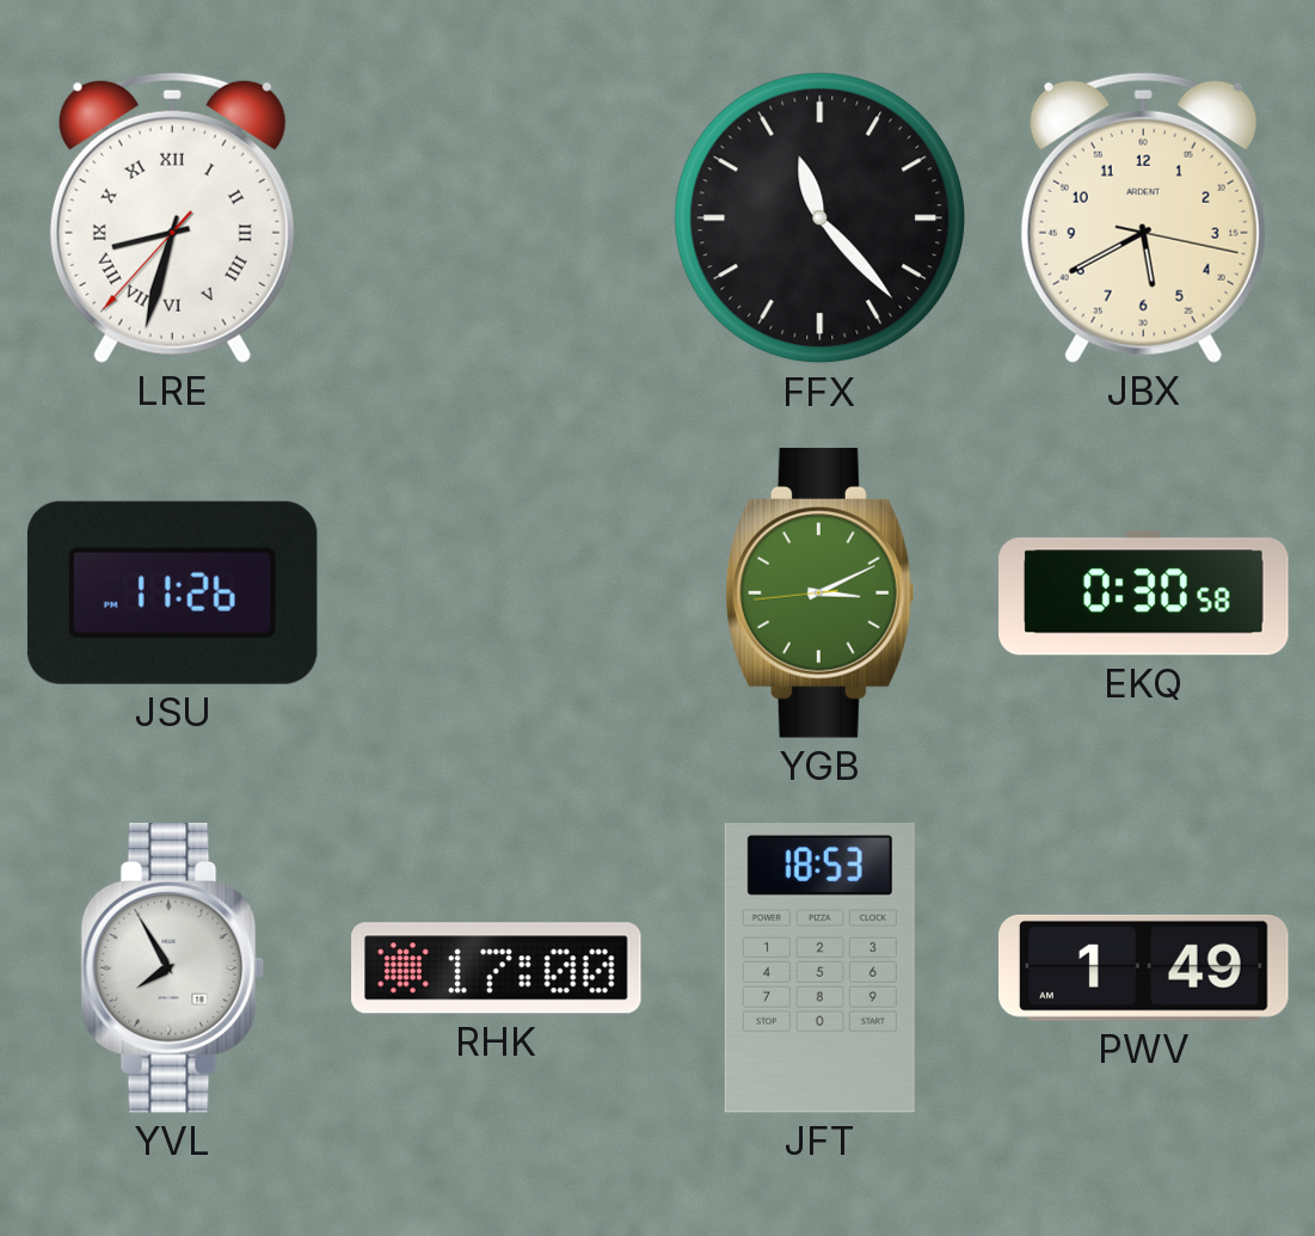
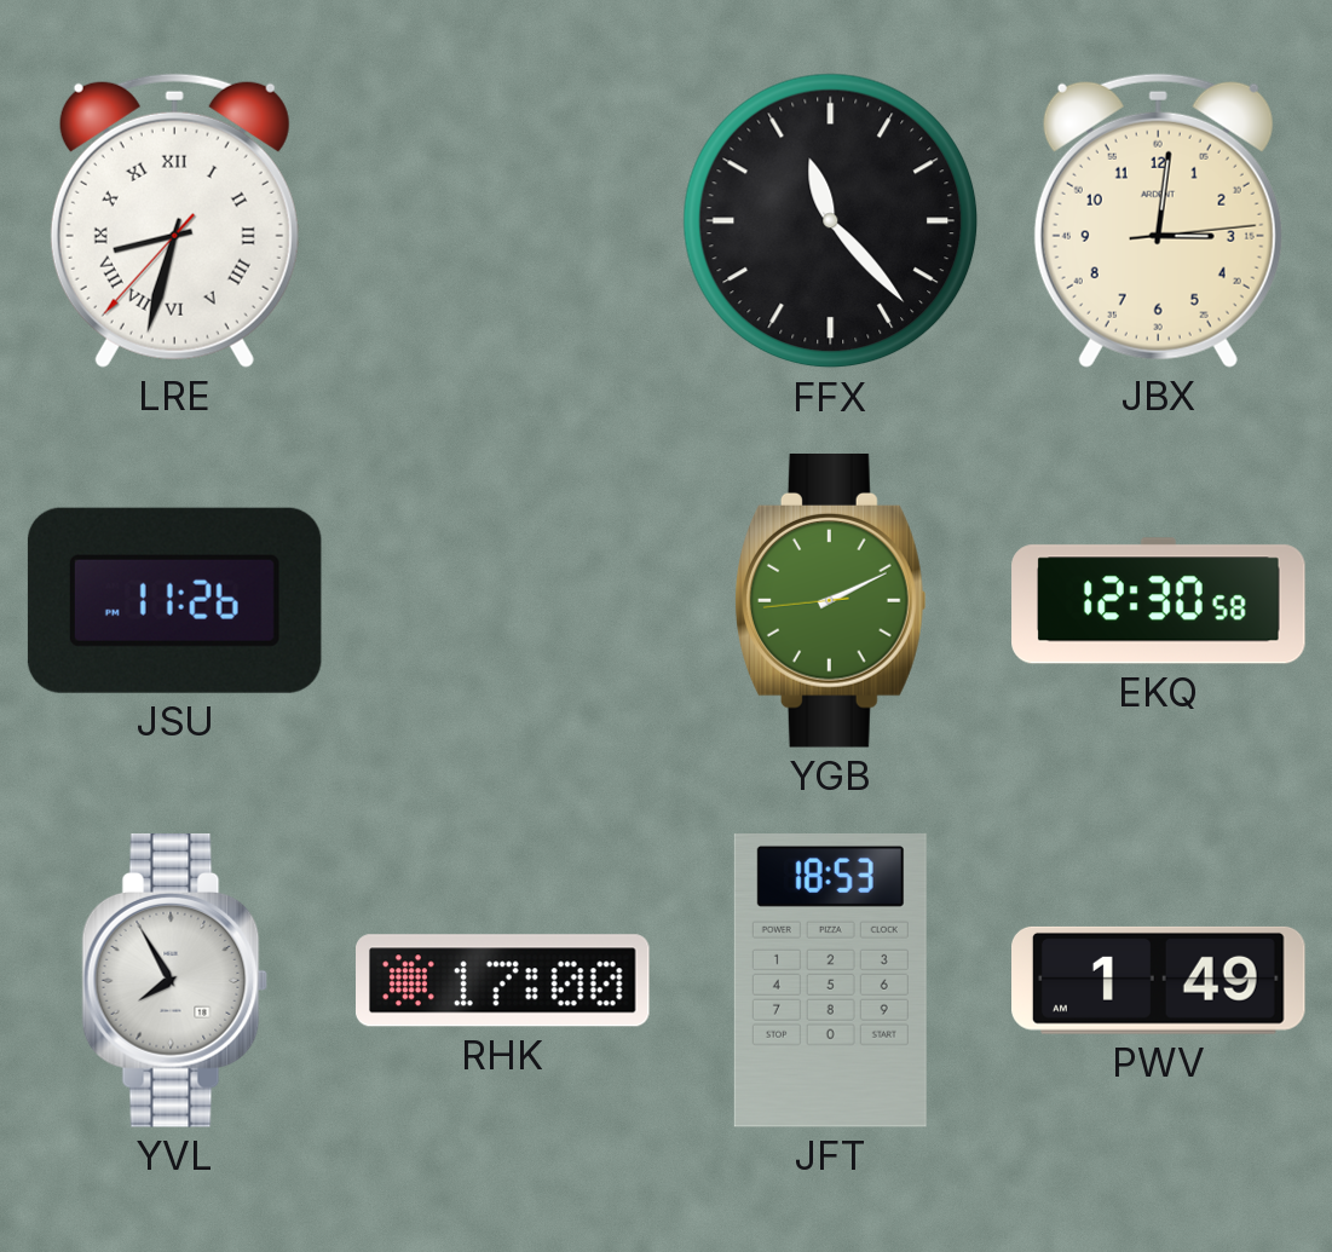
JBX: 5:40 -> 3:01
YGB: 3:10 -> 2:10
EKQ: 0:30 -> 12:30
